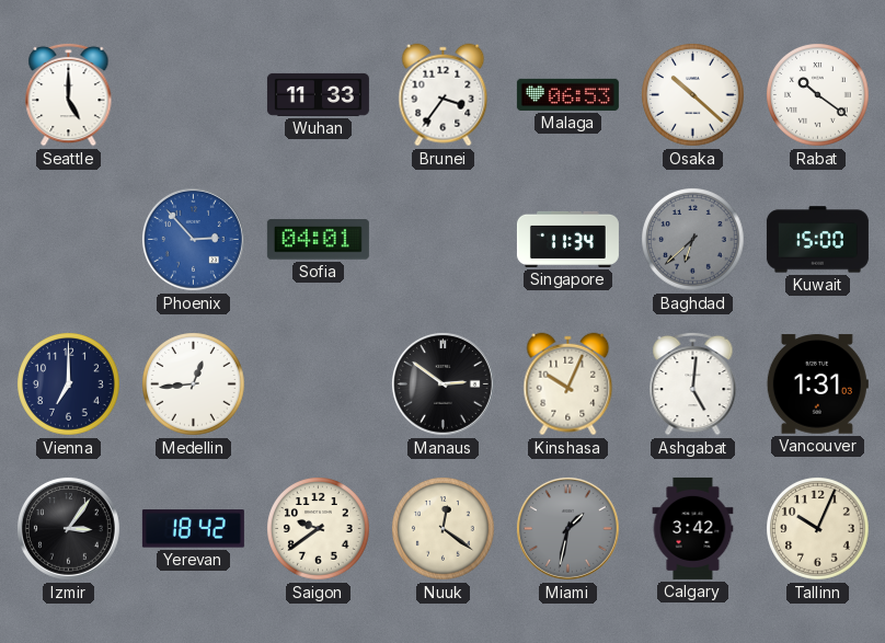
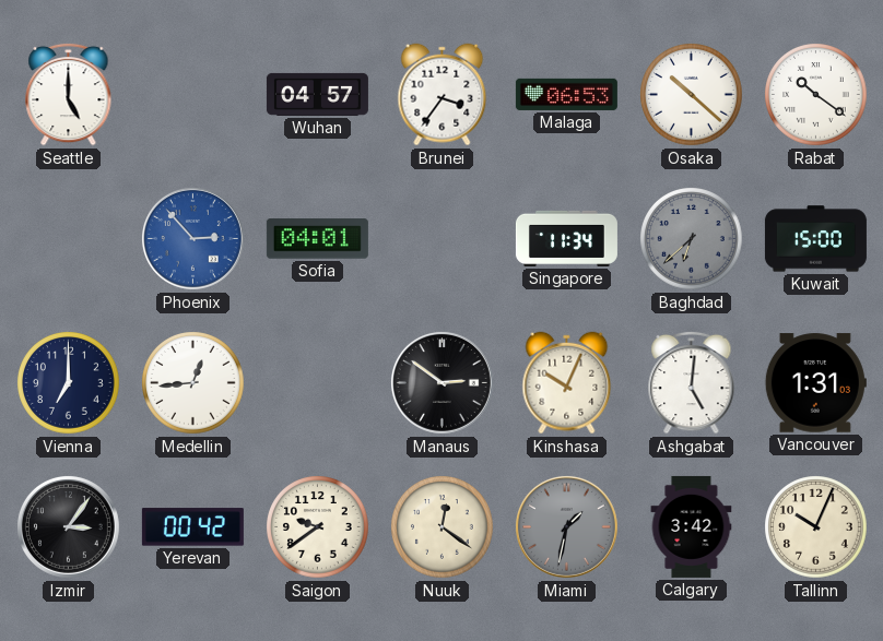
Wuhan: 11:33 -> 04:57
Yerevan: 18:42 -> 00:42
